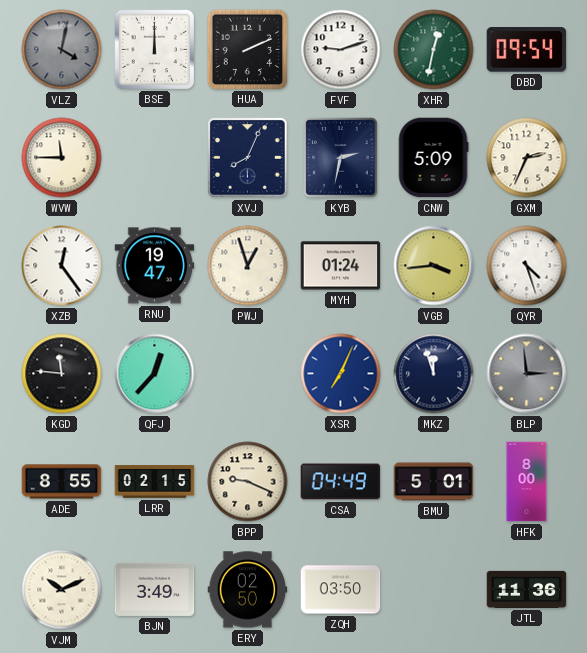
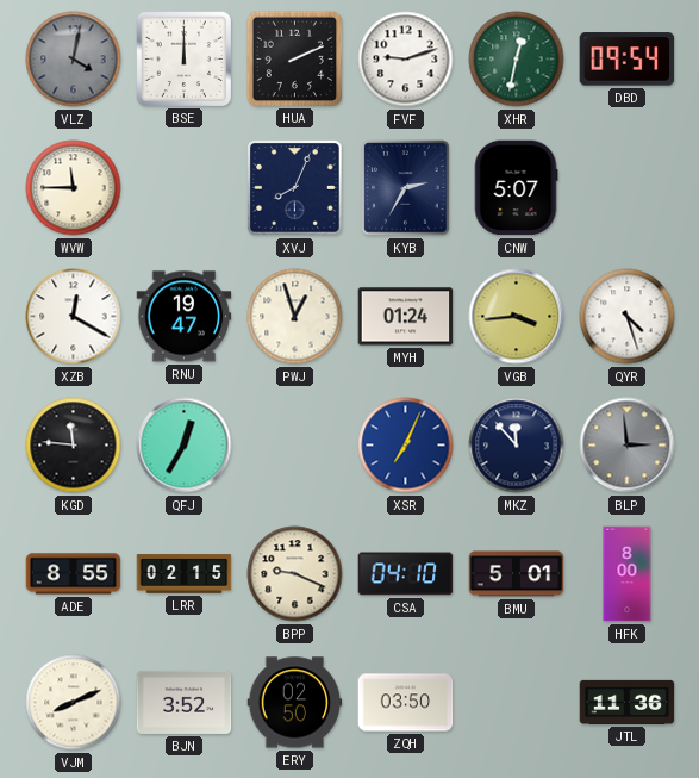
KYB: 2:32 -> 2:35
CNW: 5:09 -> 5:07
GXM: 2:34 -> none
XZB: 12:24 -> 12:20
QFJ: 12:37 -> 12:35
MKZ: 11:57 -> 11:53
CSA: 04:49 -> 04:10
VJM: 10:11 -> 8:11
BJN: 3:49 -> 3:52
